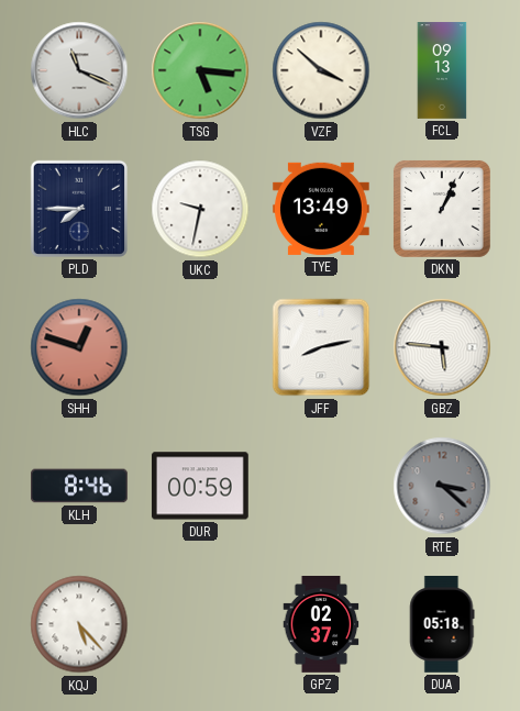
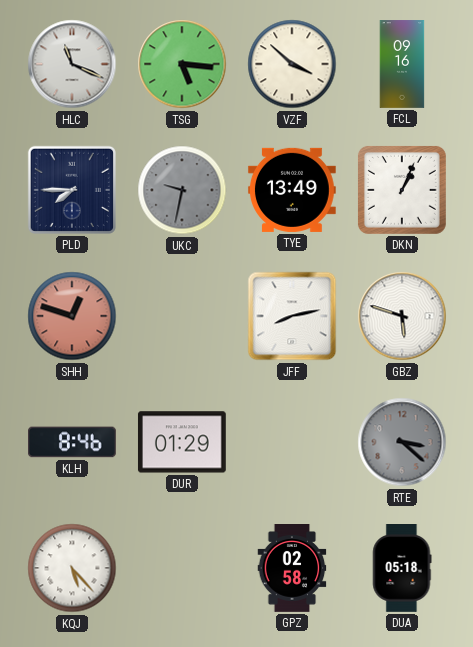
FCL: 09:13 -> 09:16
UKC dial: white -> grey
GBZ: 5:46 -> 5:48
DUR: 00:59 -> 01:29
GPZ: 02:37 -> 02:58
